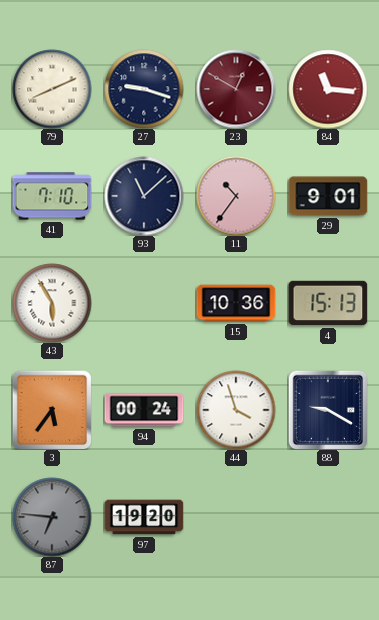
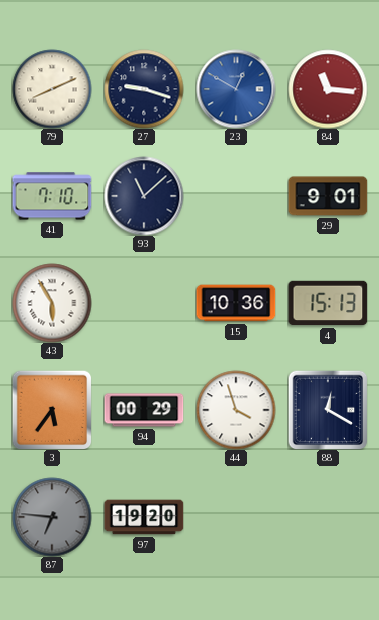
23 dial: burgundy -> blue
11: 10:36 -> none
94: 00:24 -> 00:29
88: 9:20 -> 12:20
